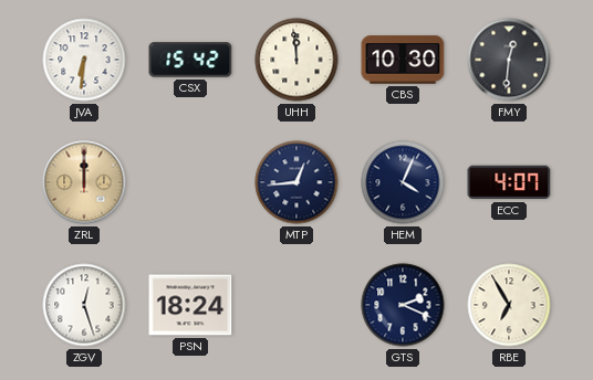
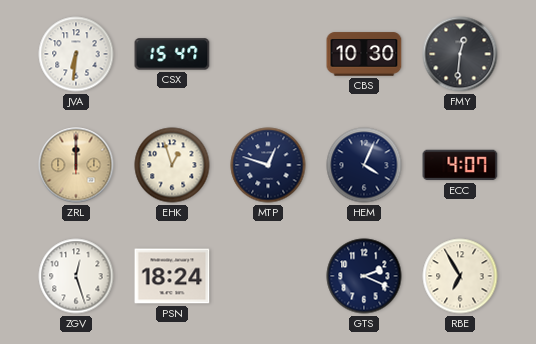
CSX: 15:42 -> 15:47
UHH: 11:59 -> none
EHK: none -> 12:57
MTP: 12:44 -> 12:48
